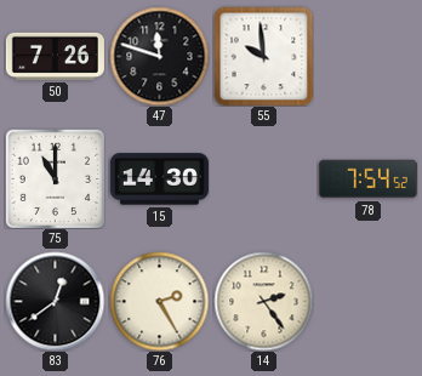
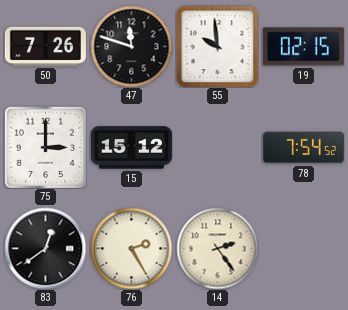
19: none -> 02:15
75: 11:00 -> 3:00
15: 14:30 -> 15:12
